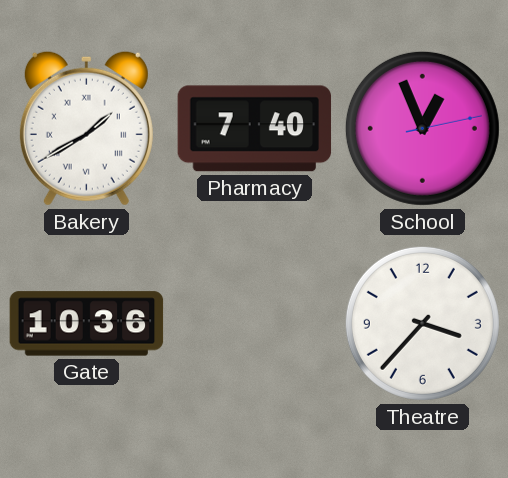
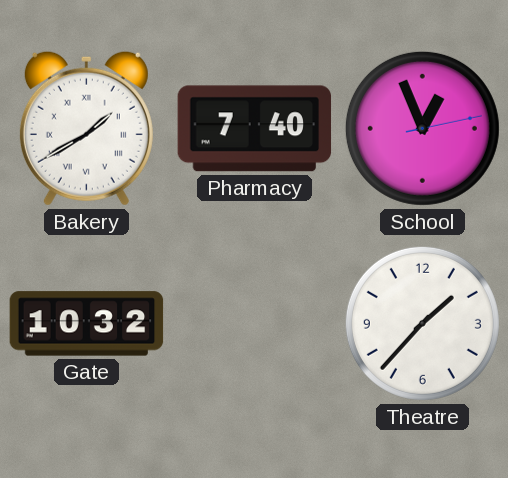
Gate: 10:36 -> 10:32
Theatre: 3:37 -> 1:37
